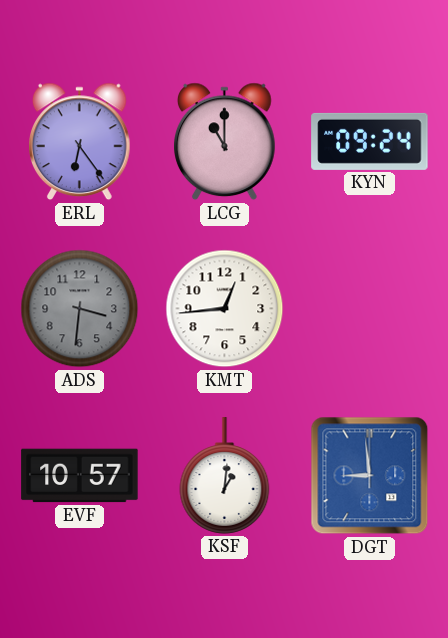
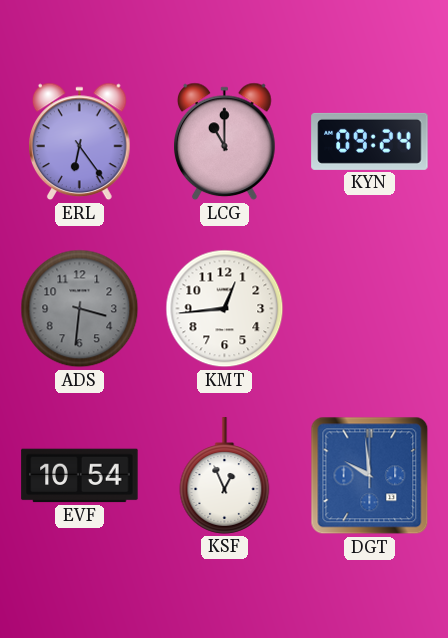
EVF: 10:57 -> 10:54
KSF: 1:01 -> 12:56
DGT: 8:59 -> 9:59
